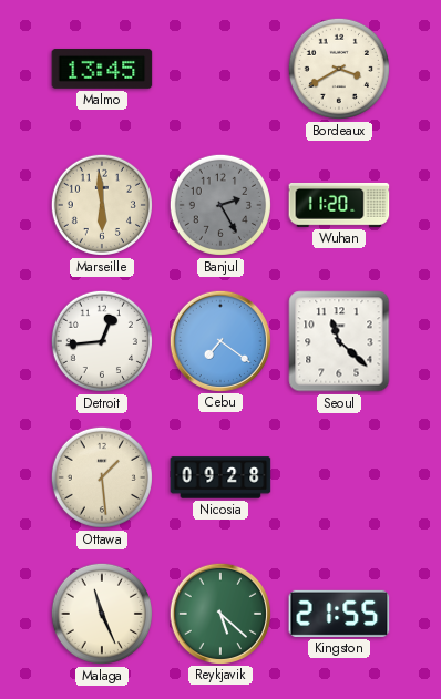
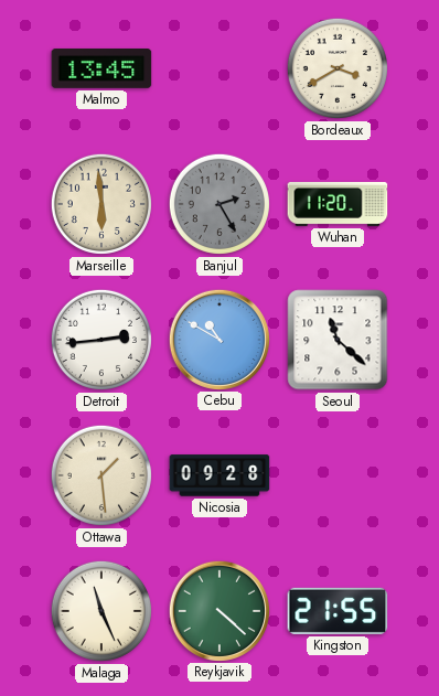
Detroit: 12:44 -> 2:44
Cebu: 7:21 -> 10:50
Reykjavik: 5:22 -> 4:22
